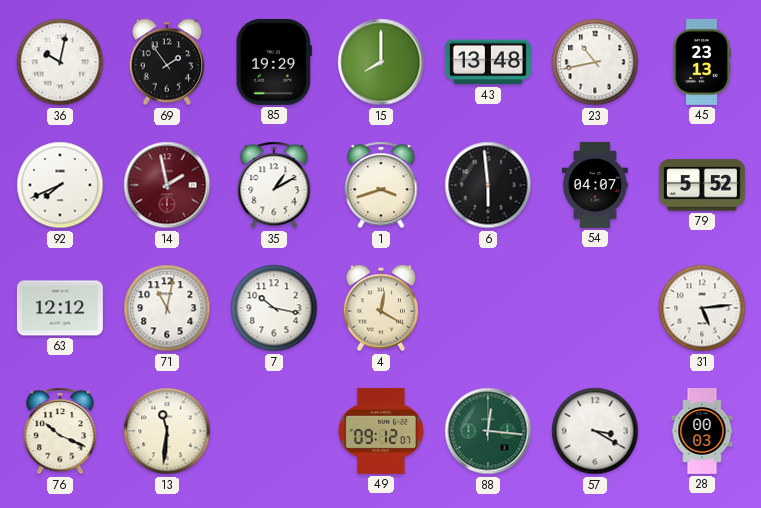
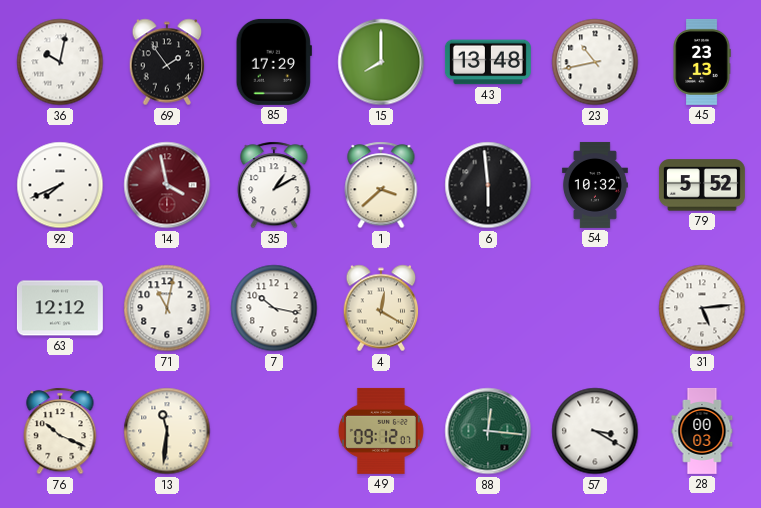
85: 19:29 -> 17:29
14: 1:58 -> 3:58
1: 3:42 -> 3:38
54: 04:07 -> 10:32
